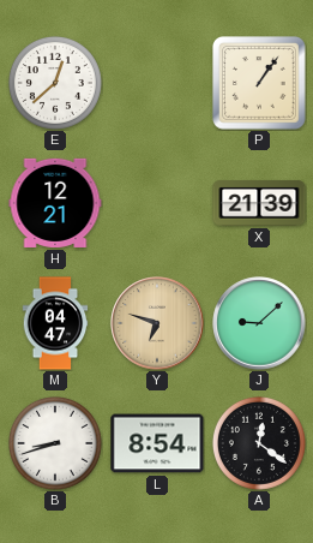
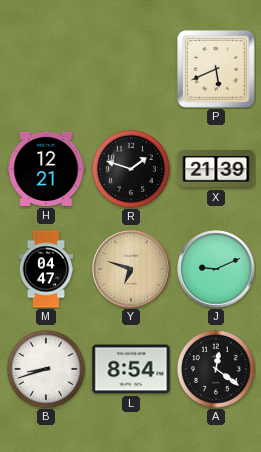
E: 12:38 -> none
P: 1:06 -> 5:41
R: none -> 1:48
J: 9:08 -> 9:11
